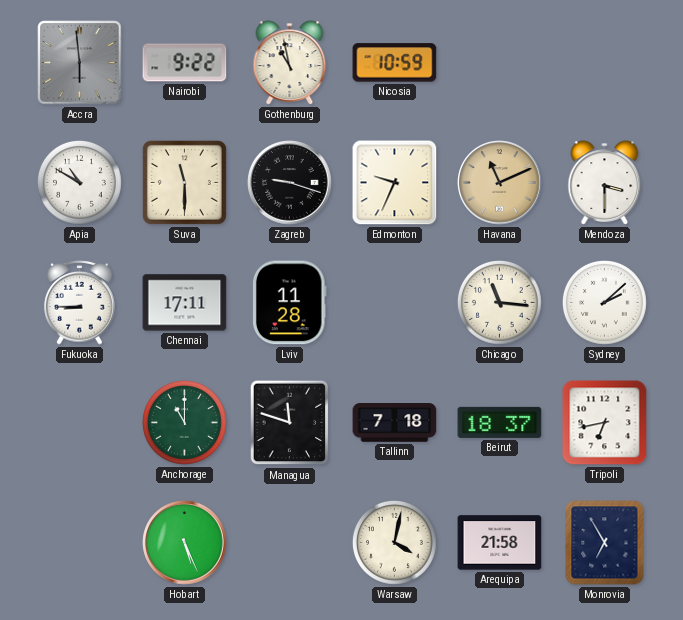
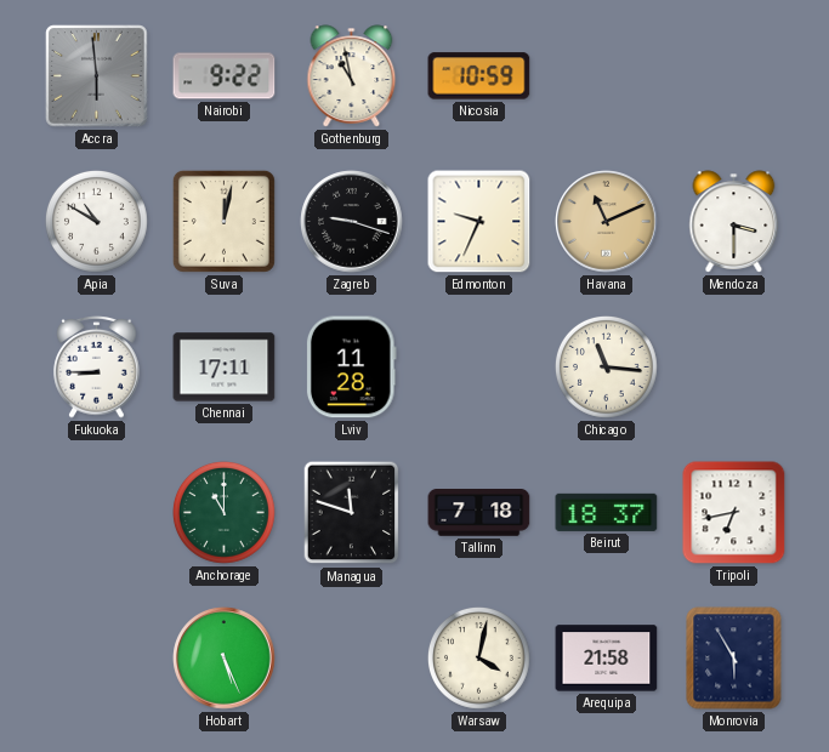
Suva: 11:30 -> 12:02
Sydney: 2:08 -> none
Monrovia: 6:55 -> 5:55
